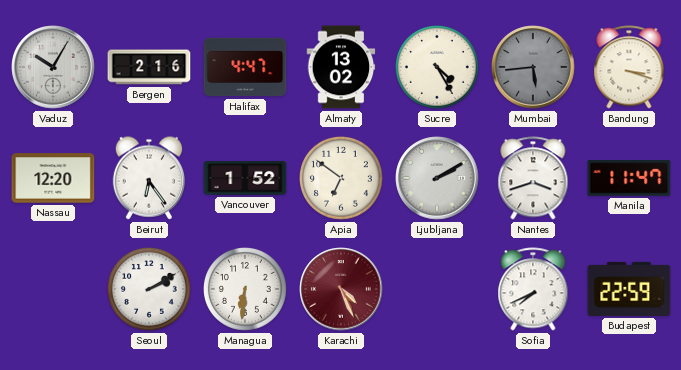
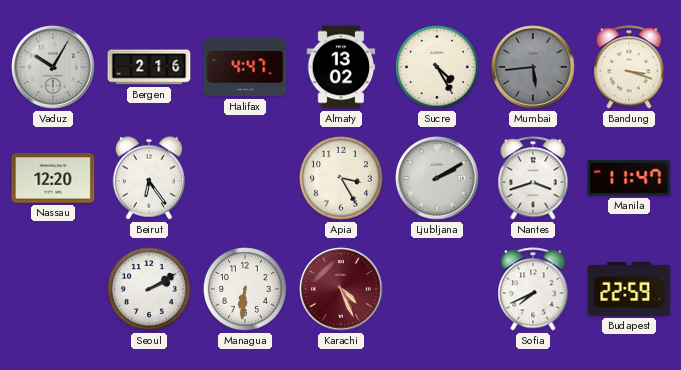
Vancouver: 1:52 -> none
Apia: 6:51 -> 3:25
